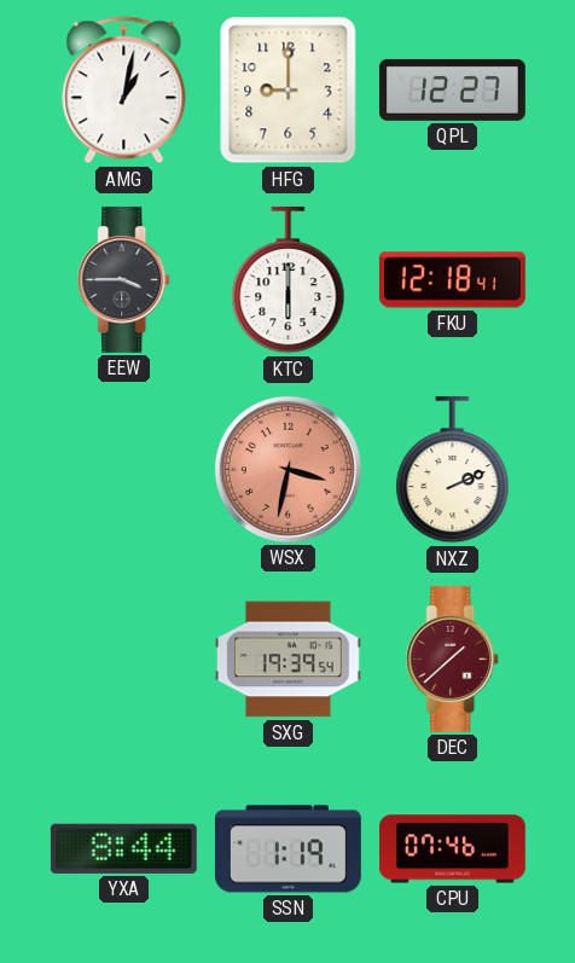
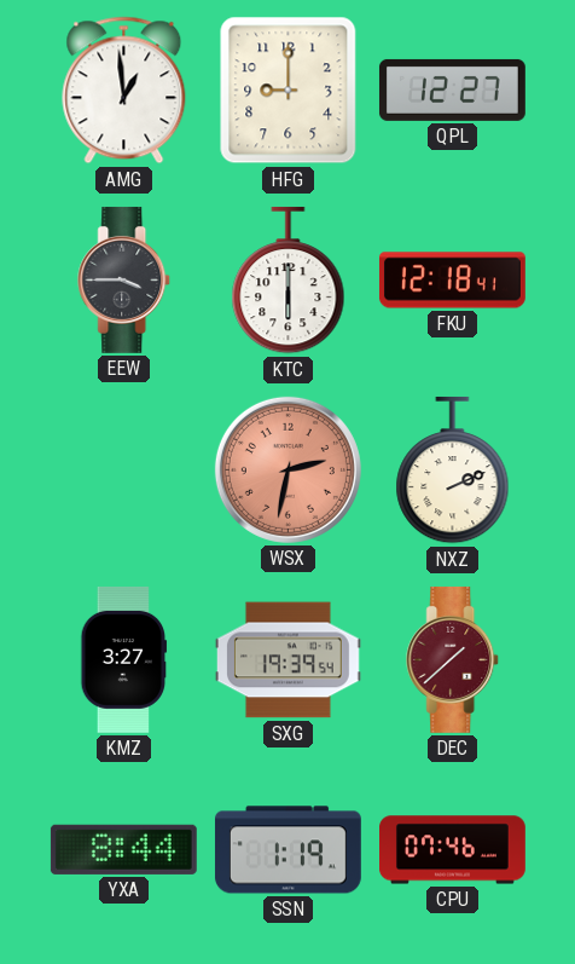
AMG: 1:02 -> 12:59
WSX: 3:32 -> 2:32
KMZ: none -> 3:27
